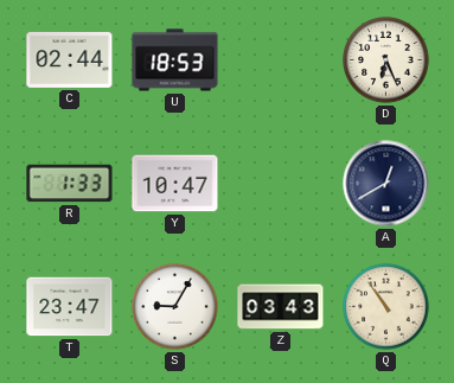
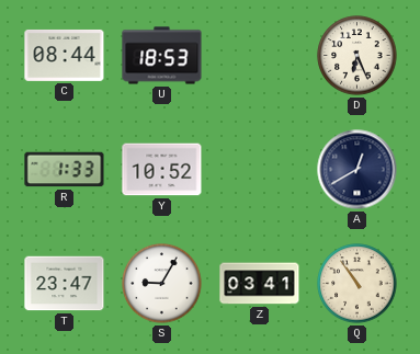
C: 02:44 -> 08:44
Y: 10:47 -> 10:52
Z: 03:43 -> 03:41
